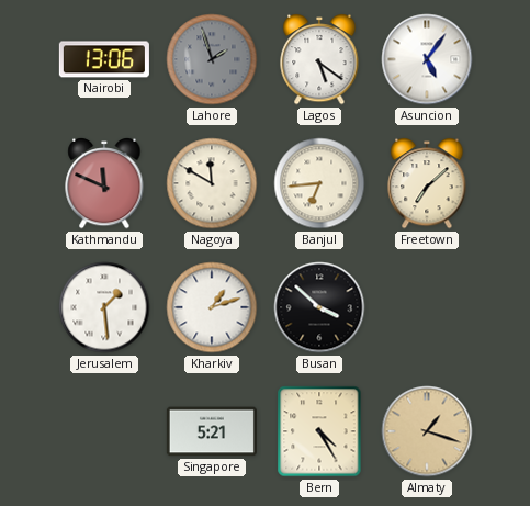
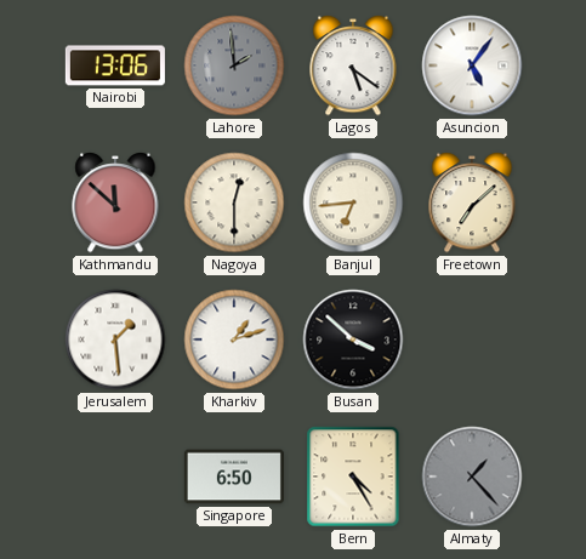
Lahore: 1:57 -> 1:59
Kathmandu: 11:49 -> 11:52
Nagoya: 11:50 -> 12:30
Singapore: 5:21 -> 6:50
Almaty: 1:18 -> 1:23
Almaty dial: champagne -> grey
